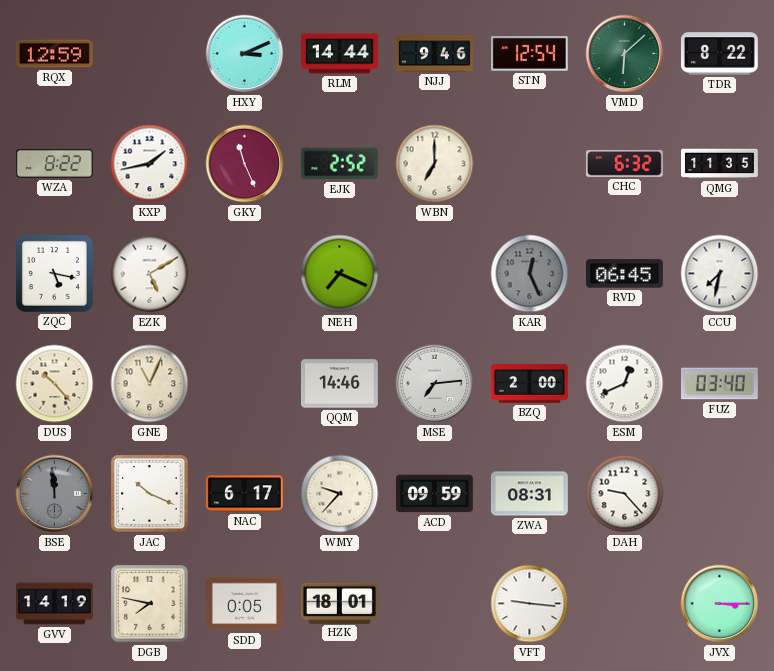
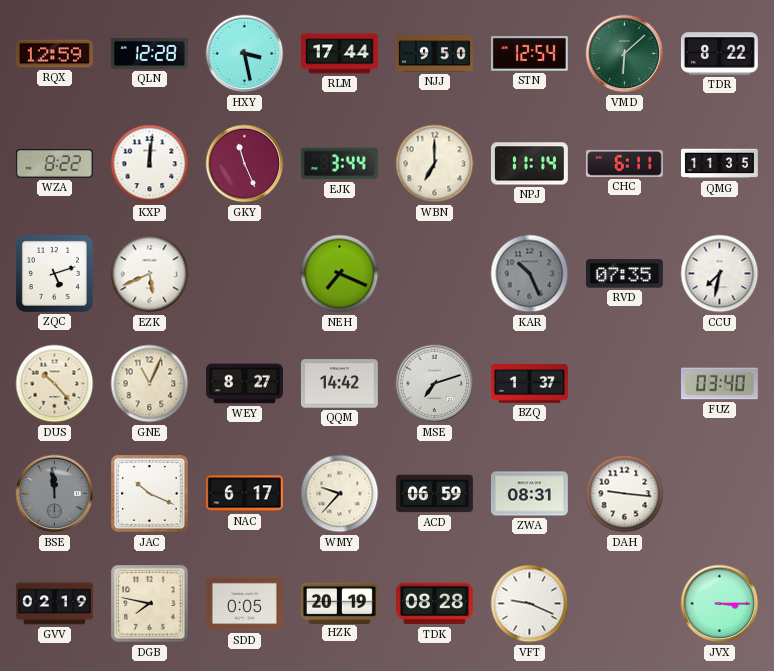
QLN: none -> 12:28
HXY: 3:11 -> 3:28
RLM: 14:44 -> 17:44
NJJ: 9:46 -> 9:50
KXP: 1:43 -> 12:01
EJK: 2:52 -> 3:44
NPJ: none -> 11:14
CHC: 6:32 -> 6:11
ZQC: 5:17 -> 5:12
EZK: 5:10 -> 5:41
KAR: 12:26 -> 10:26
RVD: 06:45 -> 07:35
WEY: none -> 8:27
QQM: 14:46 -> 14:42
MSE: 7:14 -> 7:12
BZQ: 2:00 -> 1:37
ESM: 12:41 -> none
ACD: 09:59 -> 06:59
DAH: 9:23 -> 9:16
GVV: 14:19 -> 02:19
HZK: 18:01 -> 20:19
TDK: none -> 08:28
VFT: 9:16 -> 9:19
